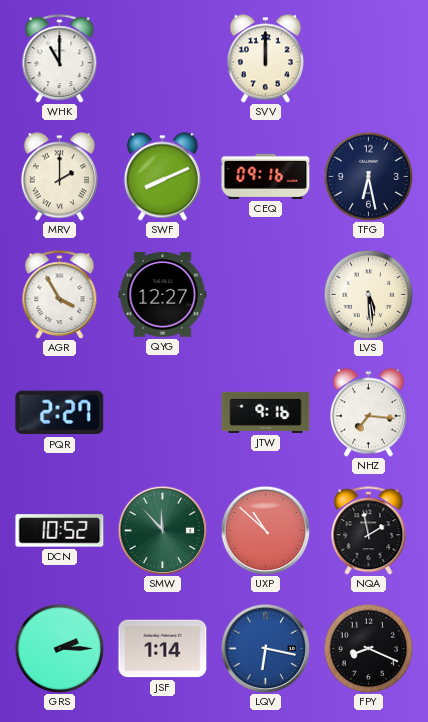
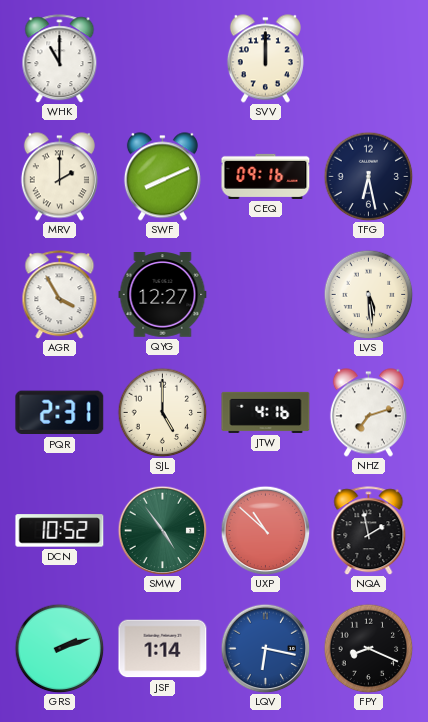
PQR: 2:27 -> 2:31
SJL: none -> 5:00
JTW: 9:16 -> 4:16
NHZ: 7:16 -> 7:12
SMW: 11:53 -> 4:54
GRS: 2:15 -> 2:12
